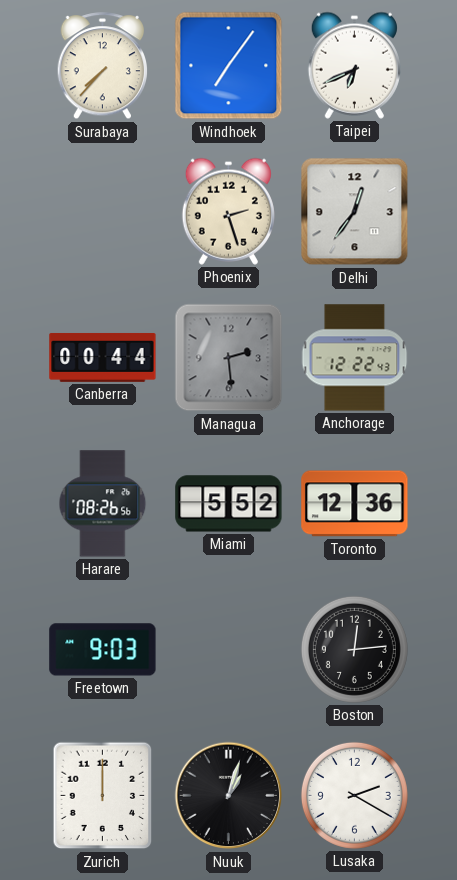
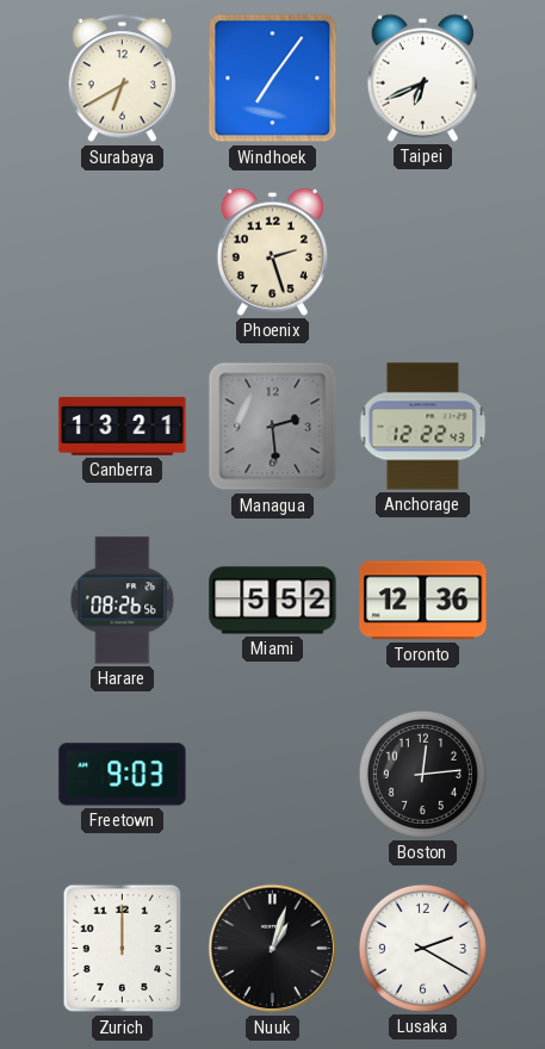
Surabaya: 7:37 -> 6:40
Delhi: 12:36 -> none
Canberra: 00:44 -> 13:21
